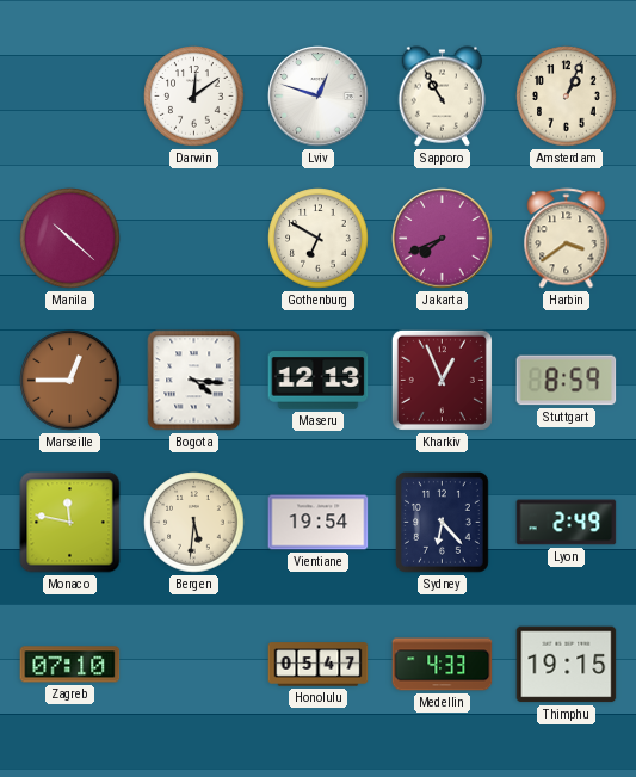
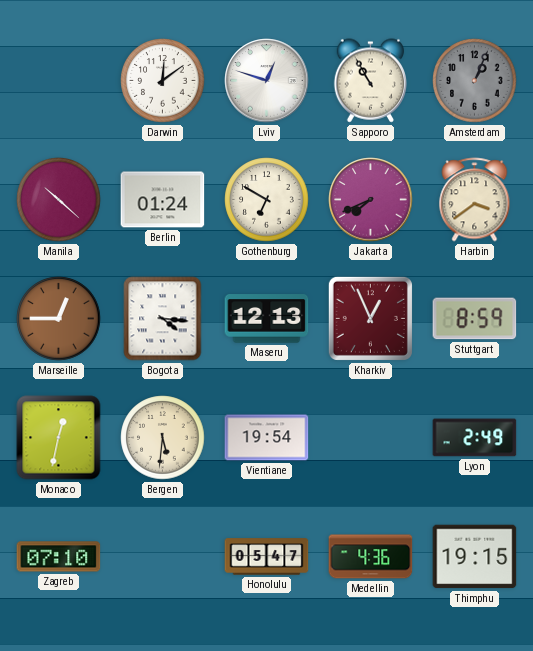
Amsterdam dial: cream -> grey
Berlin: none -> 01:24
Monaco: 11:47 -> 12:32
Sydney: 6:23 -> none
Medellin: 4:33 -> 4:36
